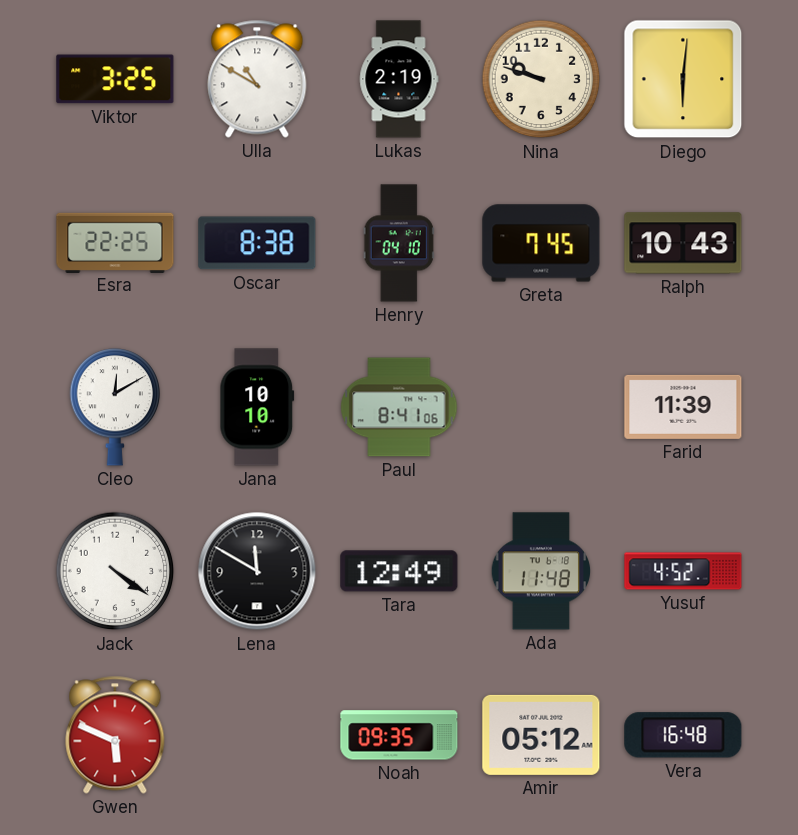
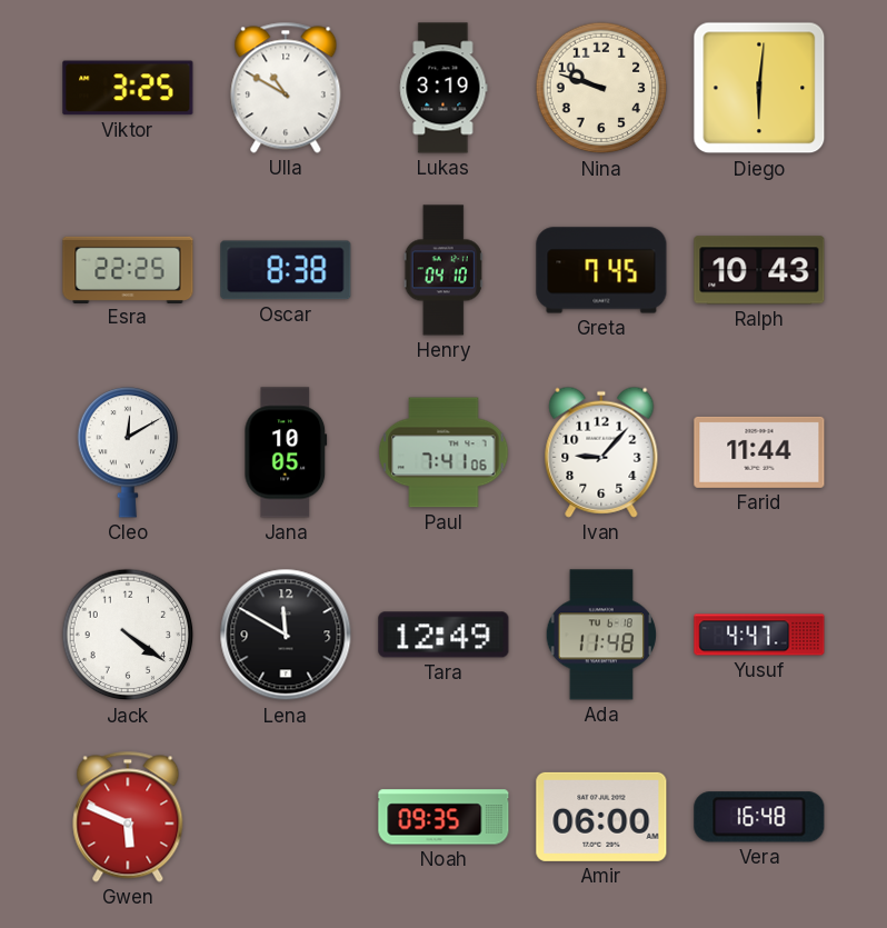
Lukas: 2:19 -> 3:19
Jana: 10:10 -> 10:05
Paul: 8:41 -> 7:41
Ivan: none -> 9:07
Farid: 11:39 -> 11:44
Yusuf: 4:52 -> 4:47
Amir: 05:12 -> 06:00
